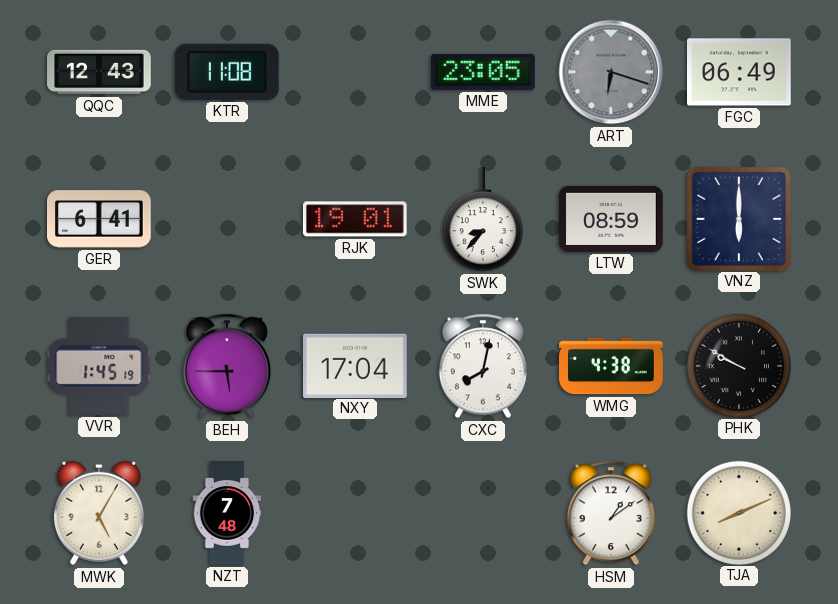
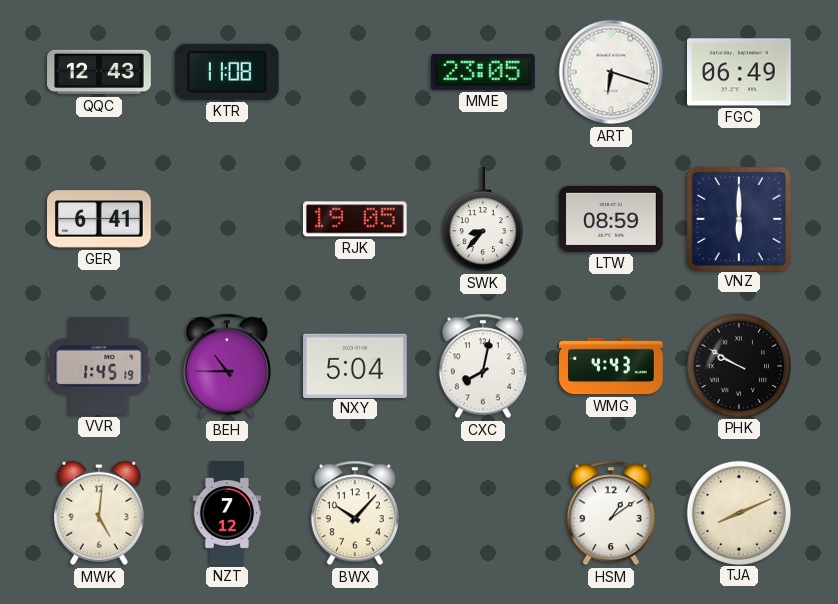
ART dial: grey -> white
RJK: 19:01 -> 19:05
BEH: 5:45 -> 10:45
NXY: 17:04 -> 5:04
WMG: 4:38 -> 4:43
MWK: 5:05 -> 5:01
NZT: 7:48 -> 7:12
BWX: none -> 10:07
